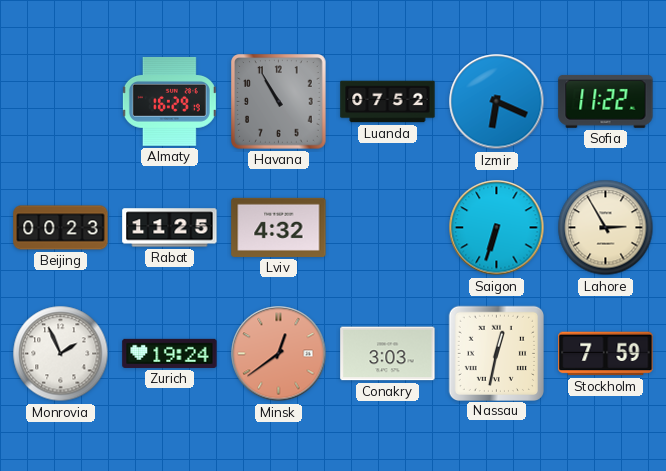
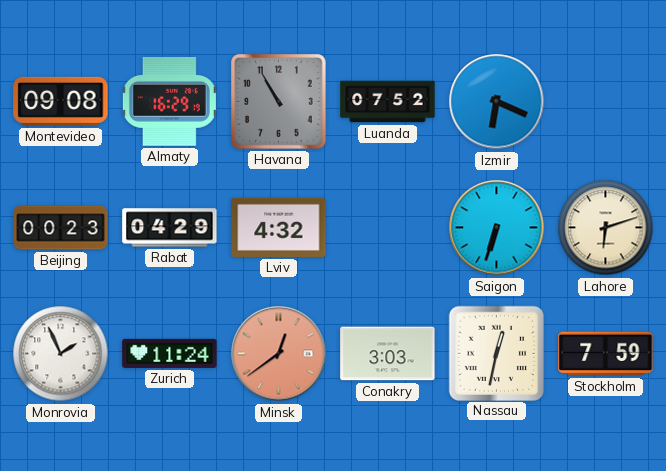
Montevideo: none -> 09:08
Sofia: 11:22 -> none
Rabat: 11:25 -> 04:29
Lahore: 2:55 -> 6:12
Zurich: 19:24 -> 11:24
